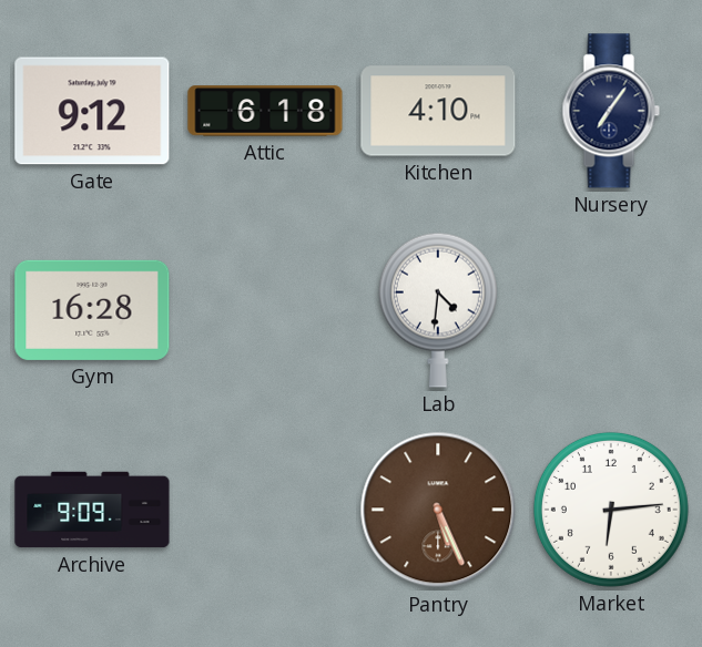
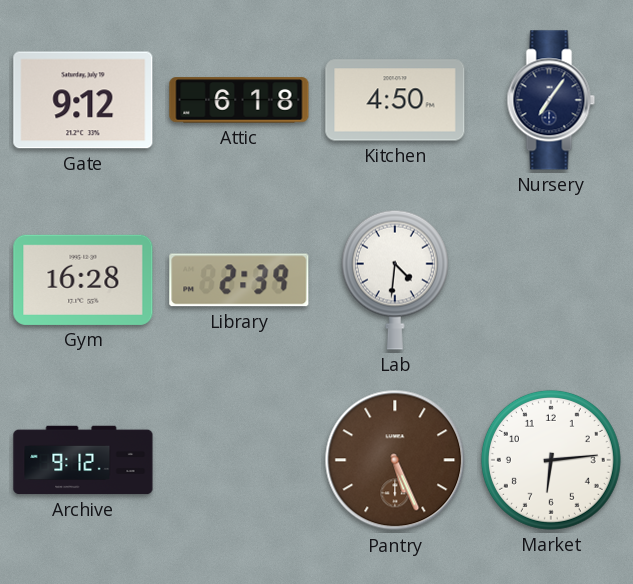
Kitchen: 4:10 -> 4:50
Library: none -> 2:39
Archive: 9:09 -> 9:12
